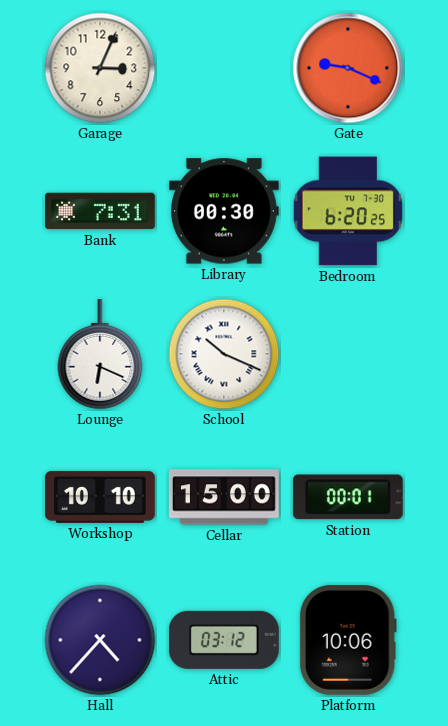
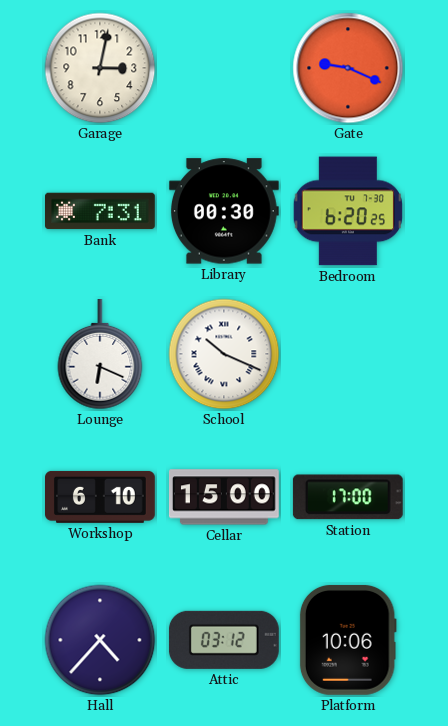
Garage: 3:04 -> 3:02
Workshop: 10:10 -> 6:10
Station: 00:01 -> 17:00
